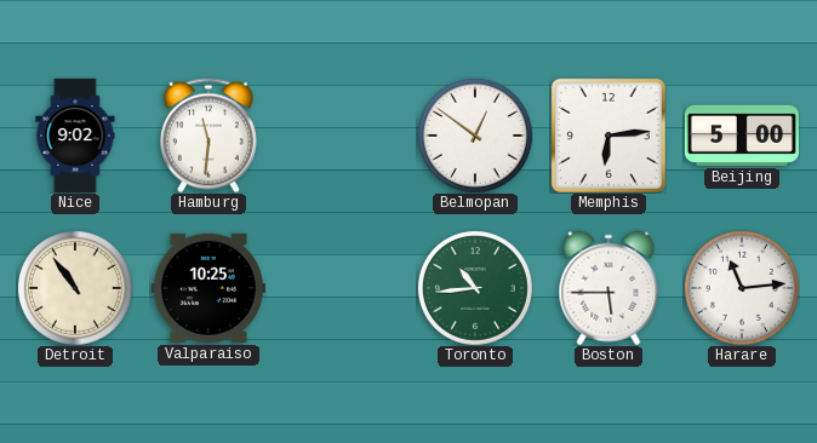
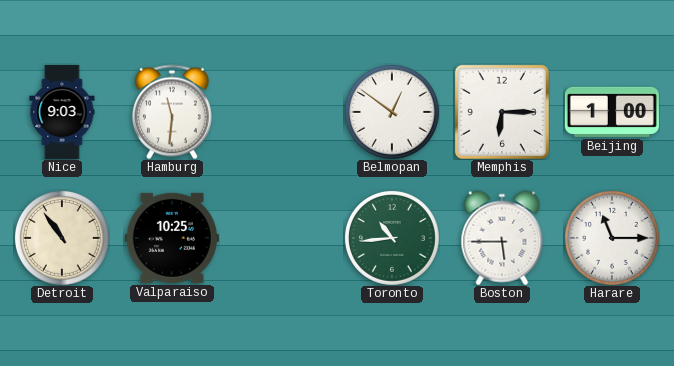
Nice: 9:02 -> 9:03
Memphis: 6:14 -> 6:15
Beijing: 5:00 -> 1:00
Harare: 11:14 -> 11:15
